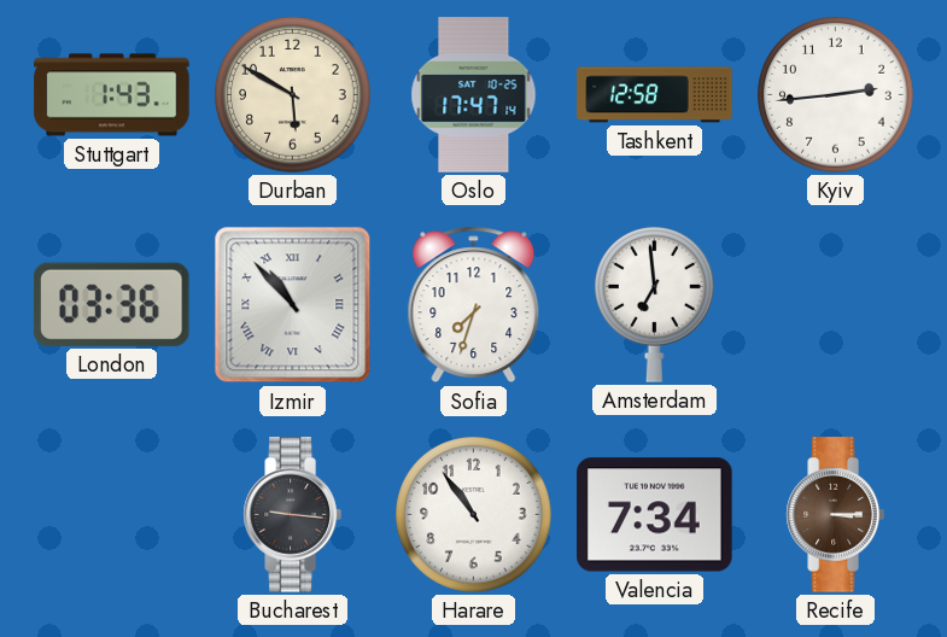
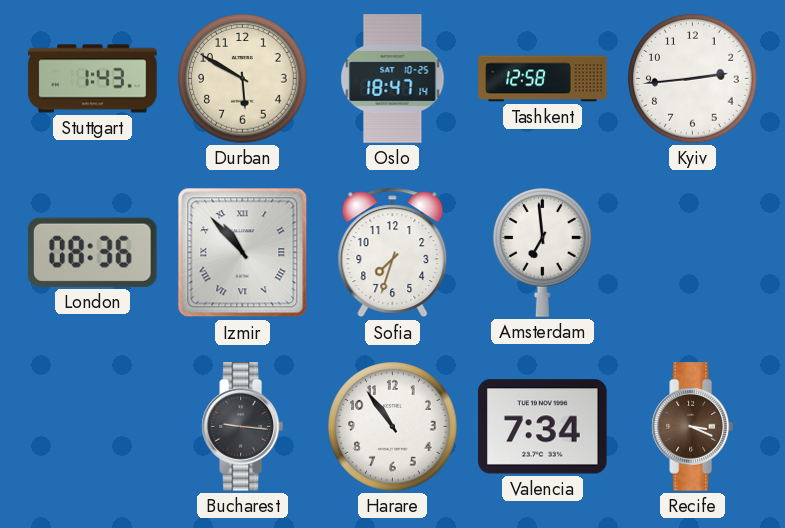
Oslo: 17:47 -> 18:47
London: 03:36 -> 08:36
Recife: 3:15 -> 3:19
